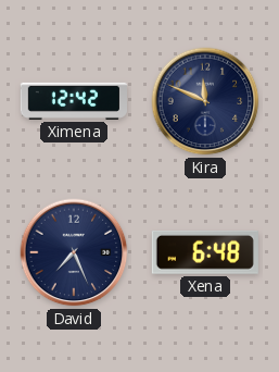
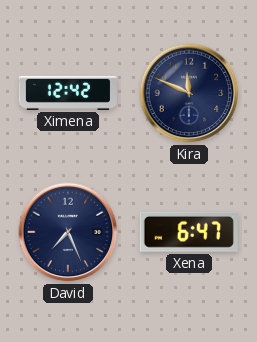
Xena: 6:48 -> 6:47
